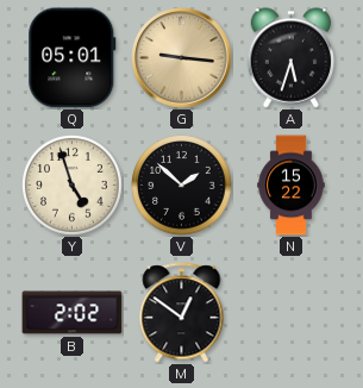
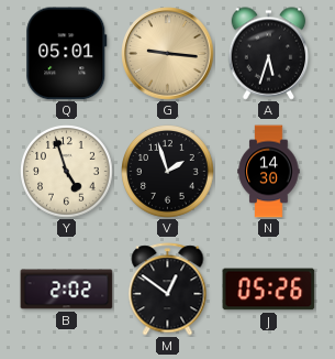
V: 1:52 -> 1:57
N: 15:22 -> 14:30
J: none -> 05:26
